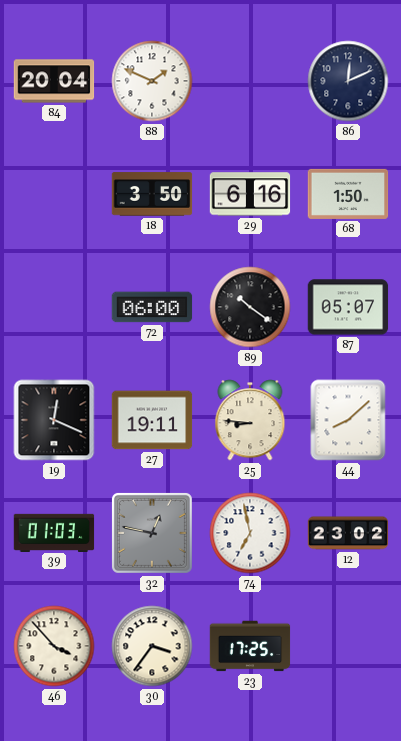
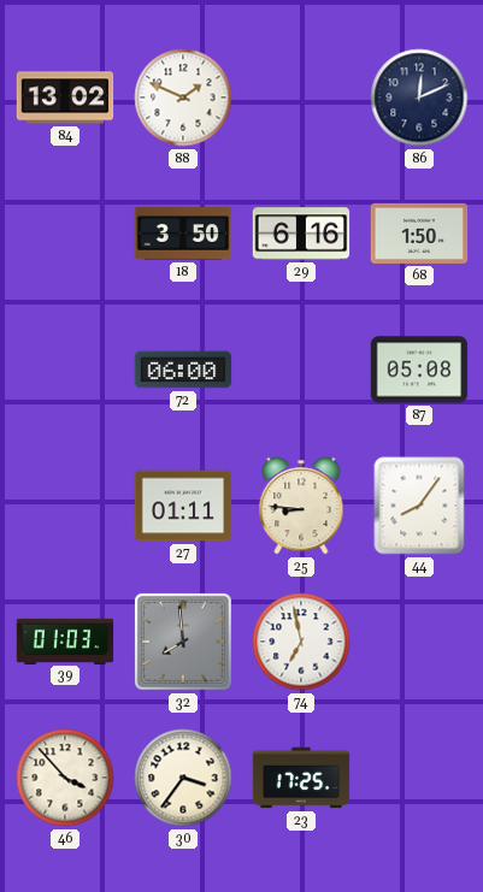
84: 20:04 -> 13:02
89: 10:21 -> none
87: 05:07 -> 05:08
19: 12:19 -> none
27: 19:11 -> 01:11
44: 8:08 -> 8:06
32: 12:47 -> 7:59
12: 23:02 -> none
